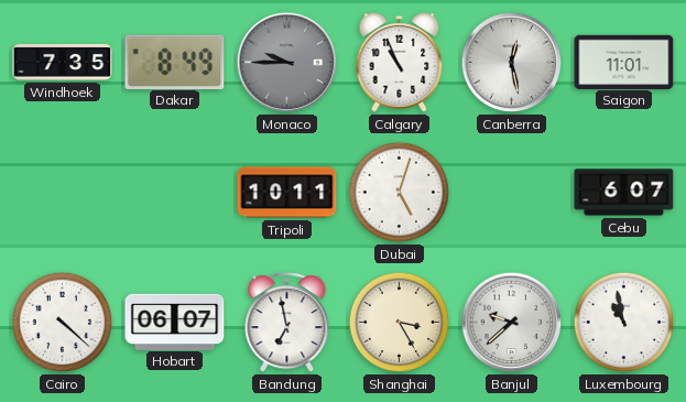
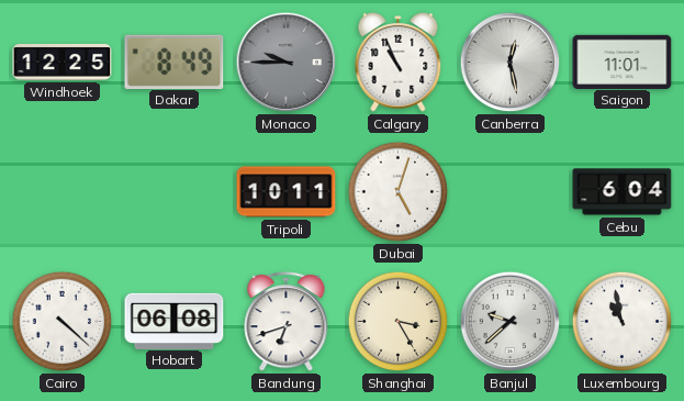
Windhoek: 7:35 -> 12:25
Cebu: 6:07 -> 6:04
Hobart: 06:07 -> 06:08
Bandung: 6:58 -> 6:42
